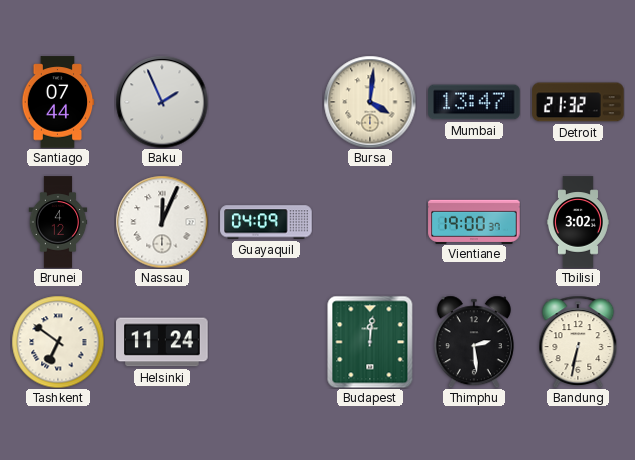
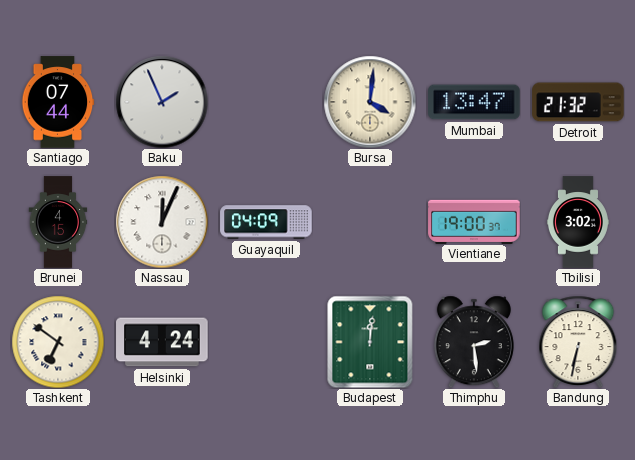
Brunei: 4:12 -> 4:15
Helsinki: 11:24 -> 4:24
